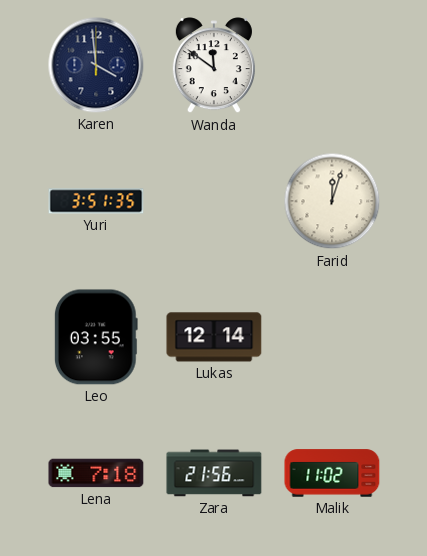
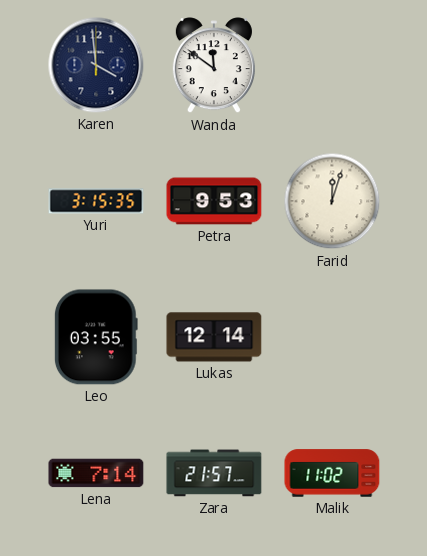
Yuri: 3:51 -> 3:15
Petra: none -> 9:53
Lena: 7:18 -> 7:14
Zara: 21:56 -> 21:57
